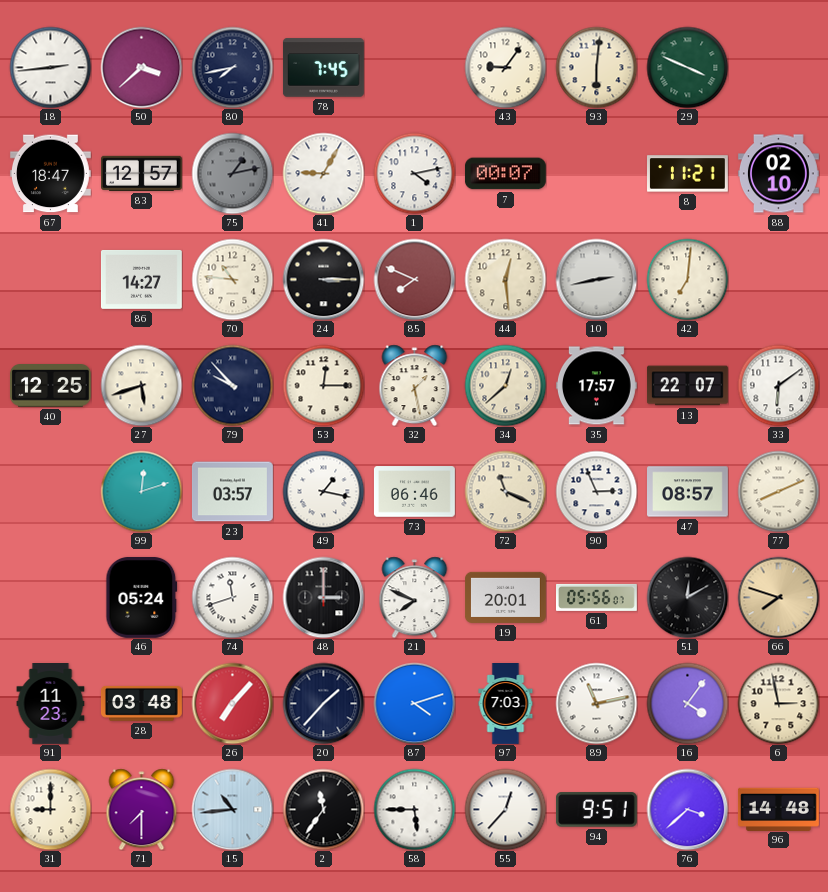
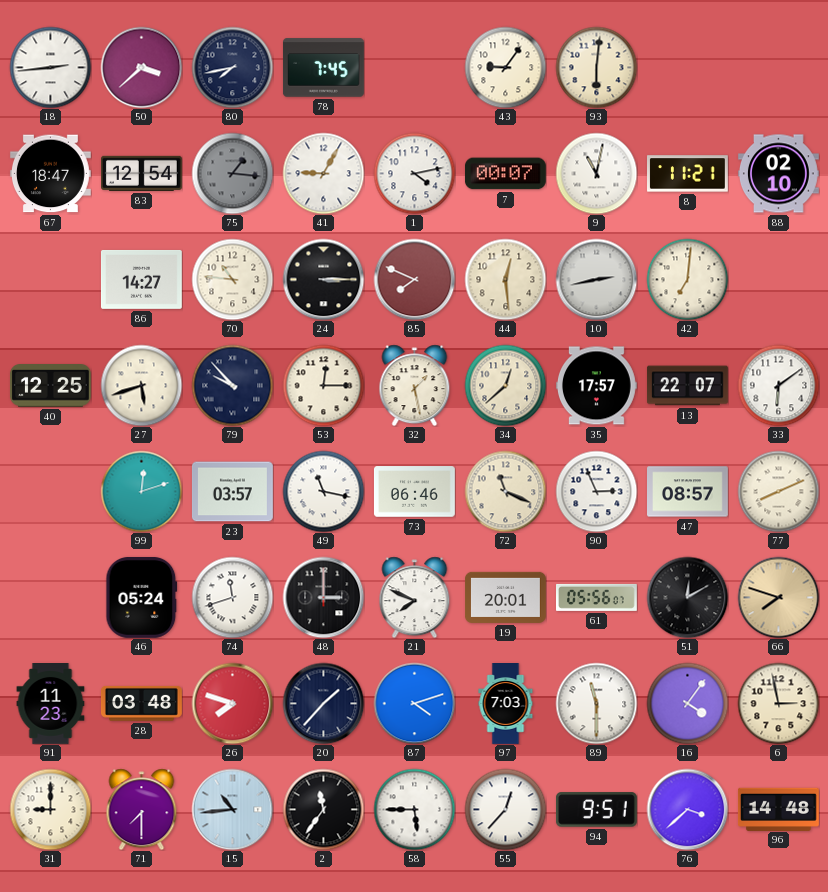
29: 3:49 -> none
83: 12:57 -> 12:54
75: 1:13 -> 1:16
9: none -> 11:02
49: 1:17 -> 11:17
26: 7:07 -> 7:48
89: 11:13 -> 11:30
